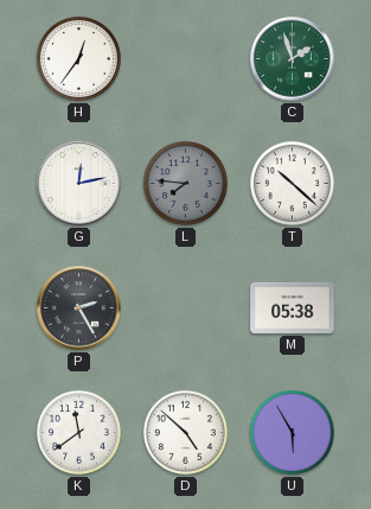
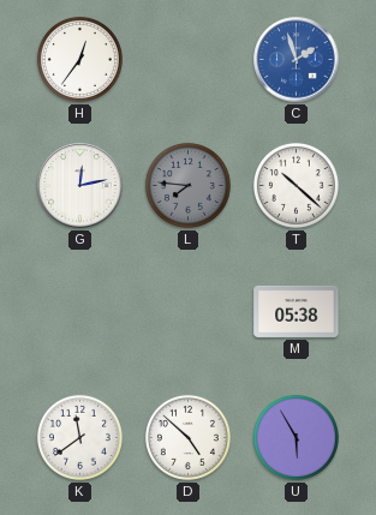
C dial: green -> blue
P: 2:25 -> none
